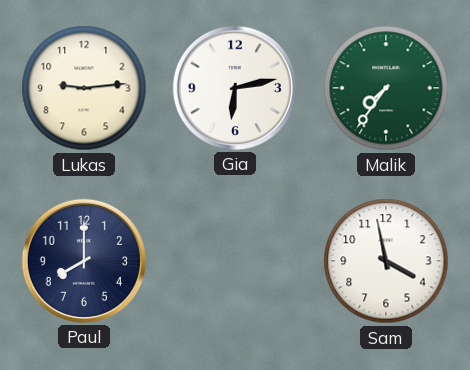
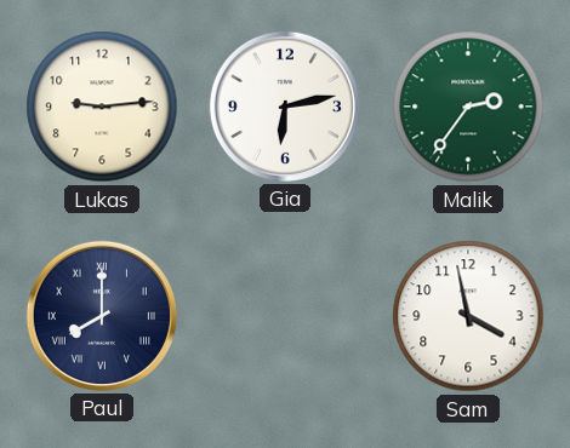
Malik: 7:36 -> 2:36
Paul numerals: Arabic -> Roman
